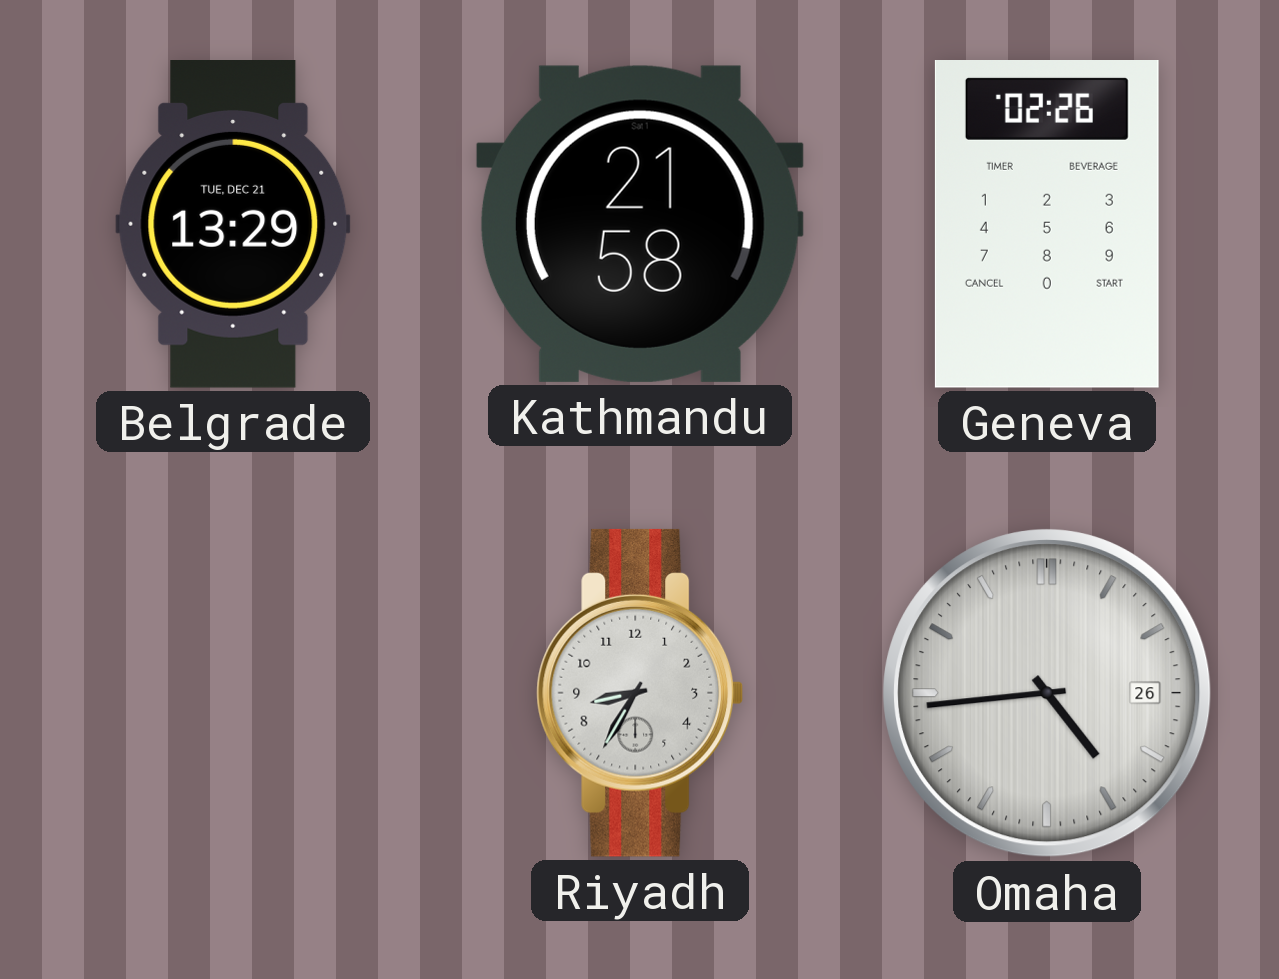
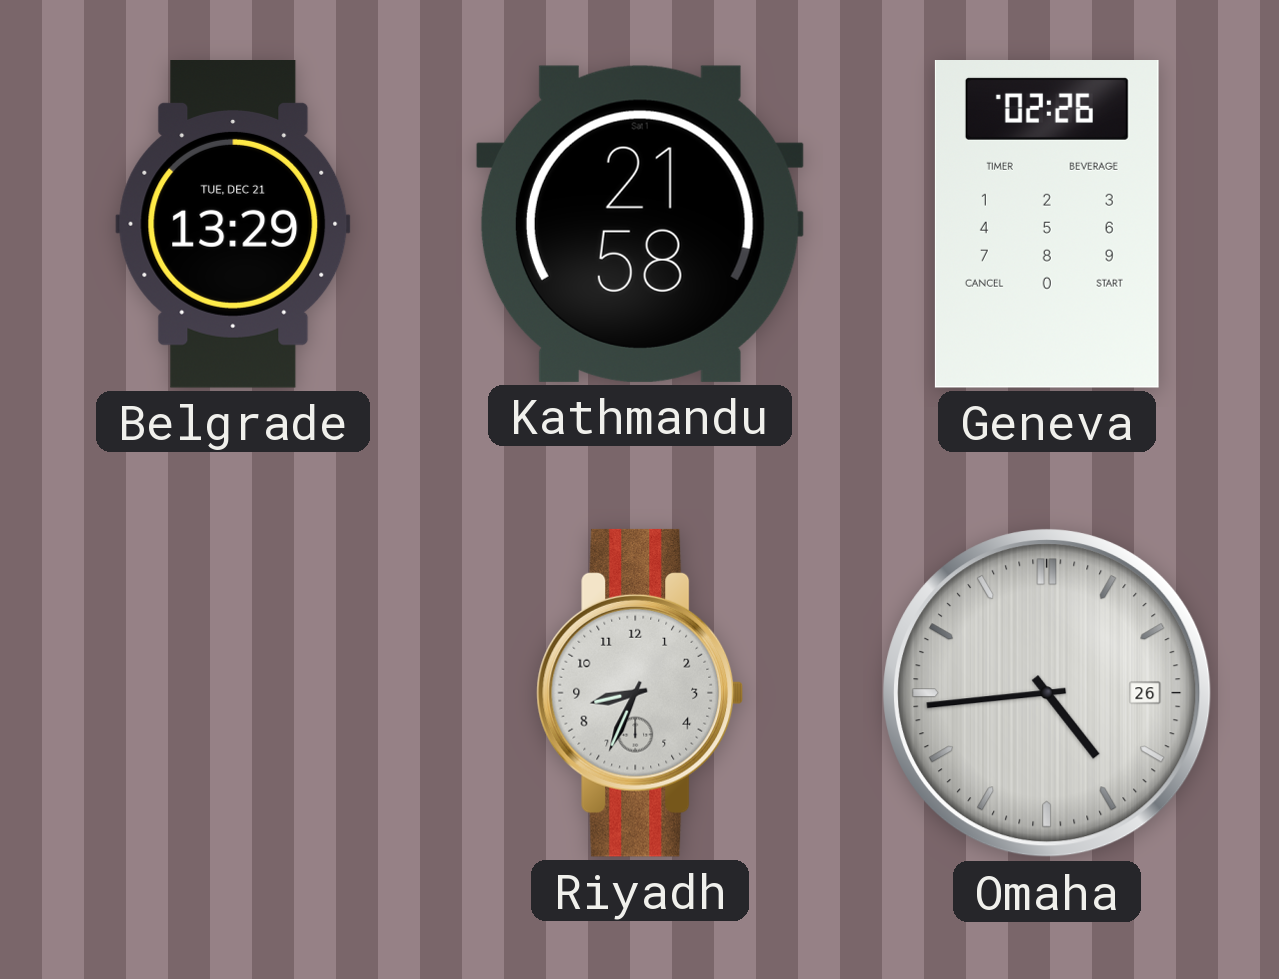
Riyadh: 8:35 -> 8:34
